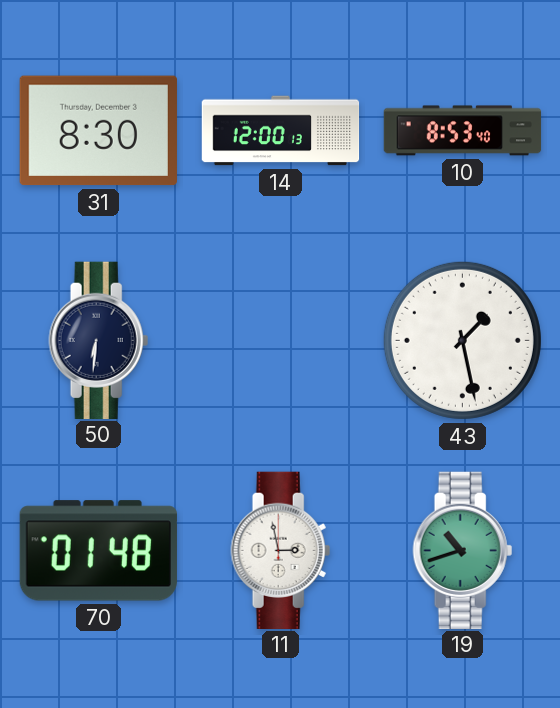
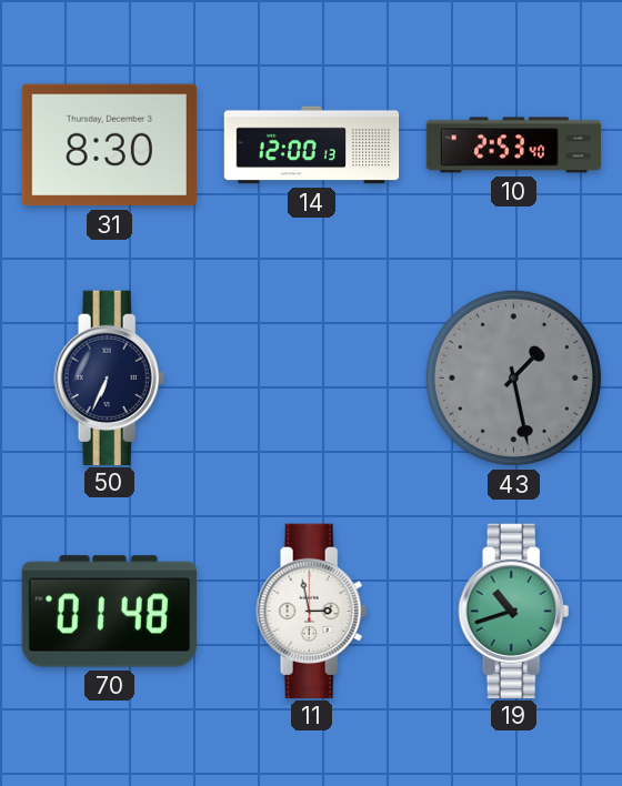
10: 8:53 -> 2:53
50: 6:31 -> 6:34
43 dial: white -> grey
